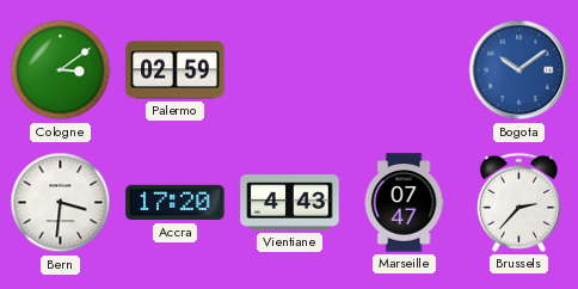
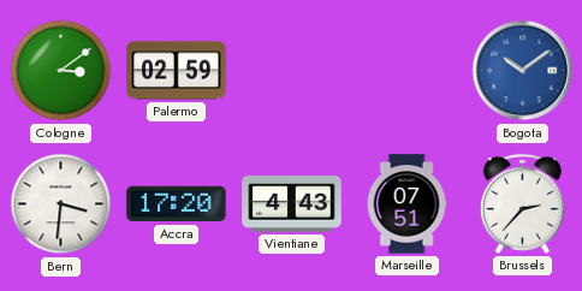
Marseille: 07:47 -> 07:51
